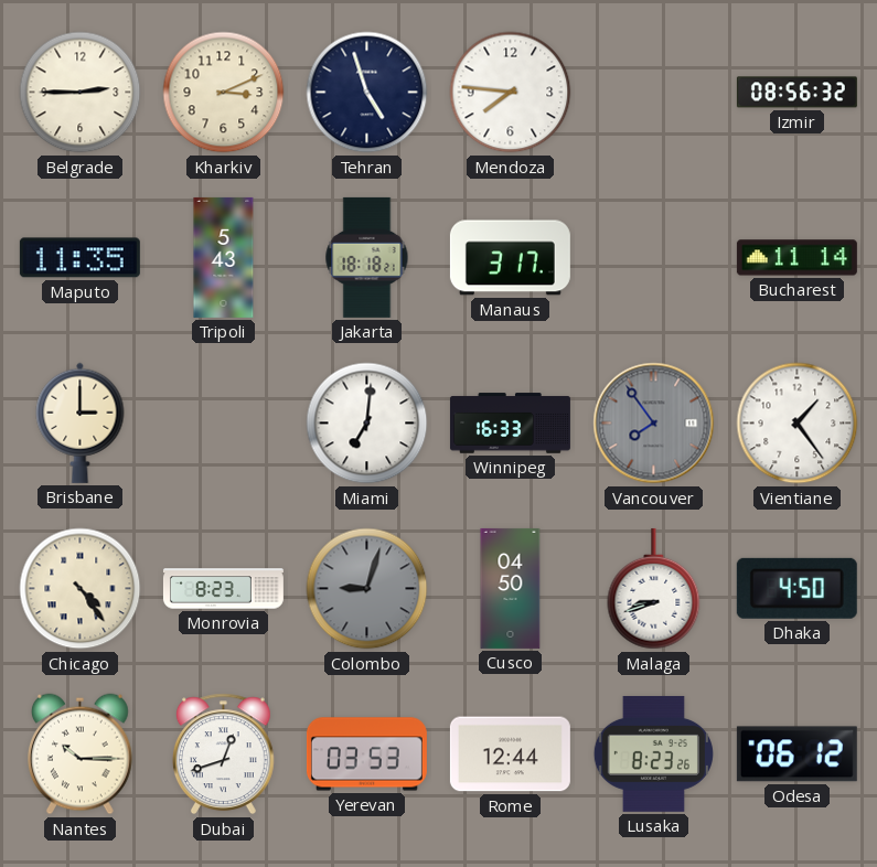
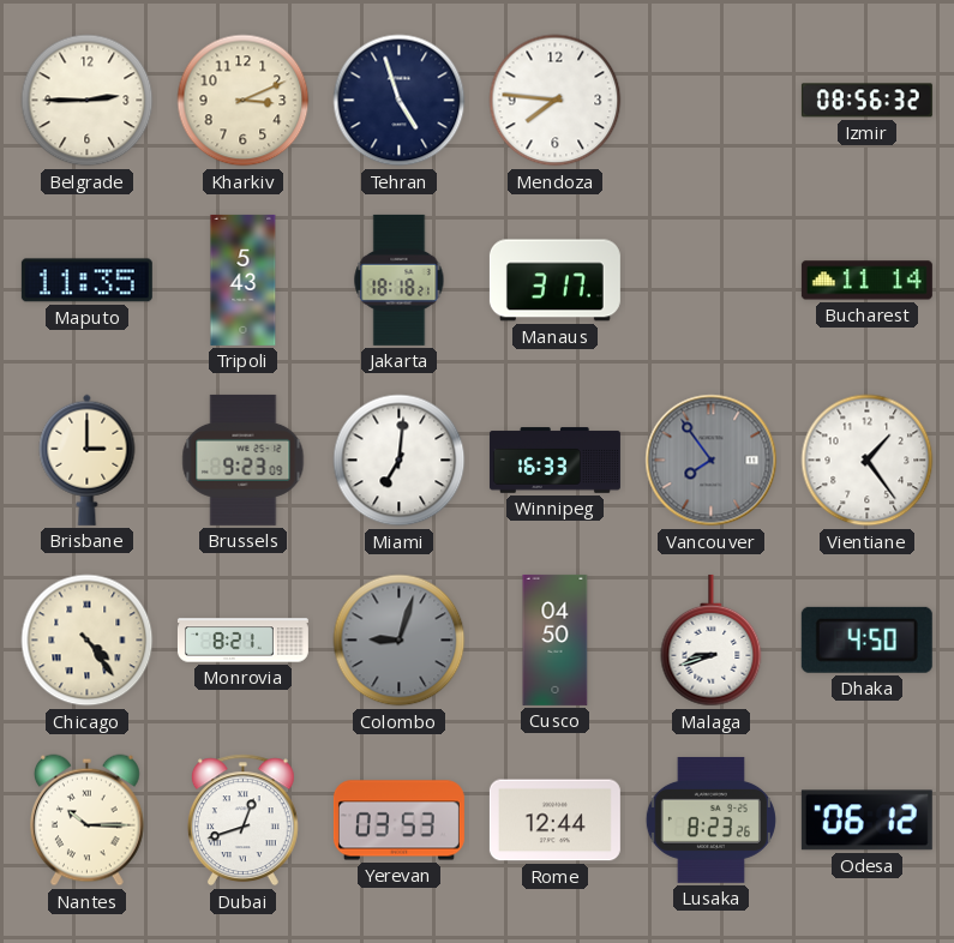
Brussels: none -> 9:23
Monrovia: 8:23 -> 8:21
